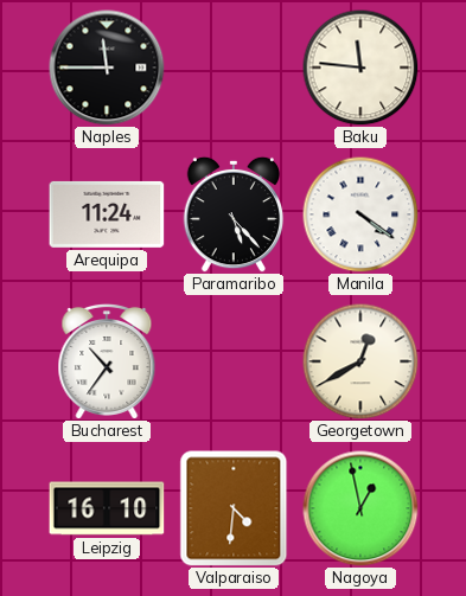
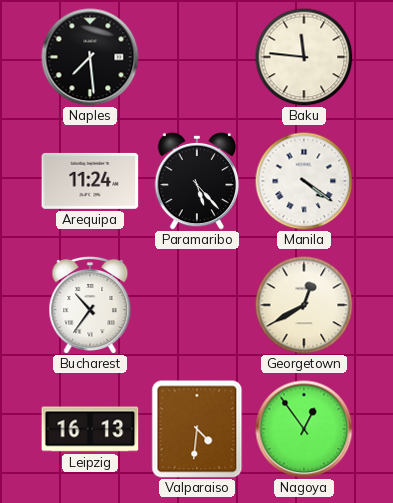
Naples: 11:45 -> 7:29
Leipzig: 16:10 -> 16:13
Nagoya: 12:58 -> 12:54
